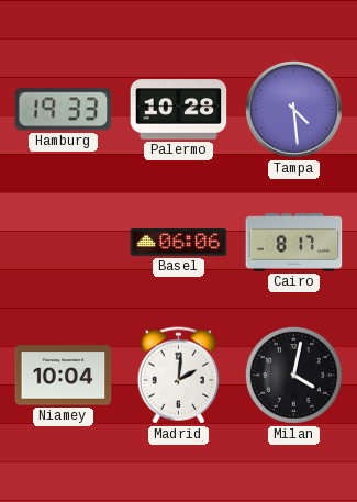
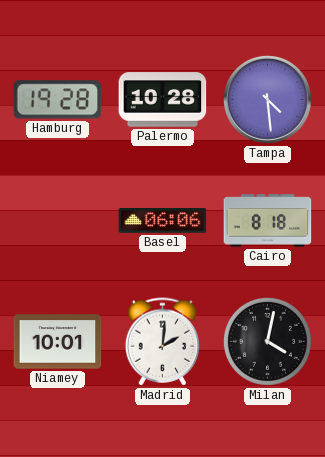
Hamburg: 19:33 -> 19:28
Cairo: 8:17 -> 8:18
Niamey: 10:04 -> 10:01
